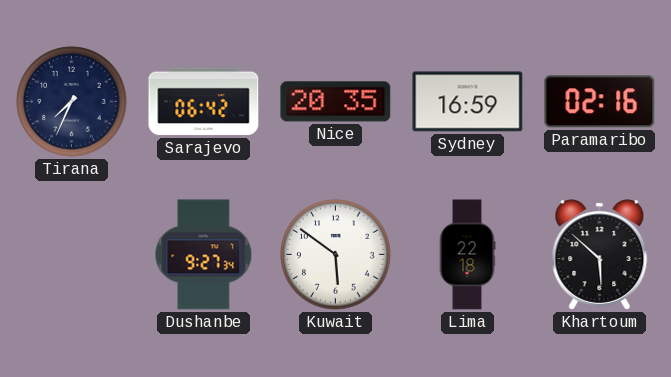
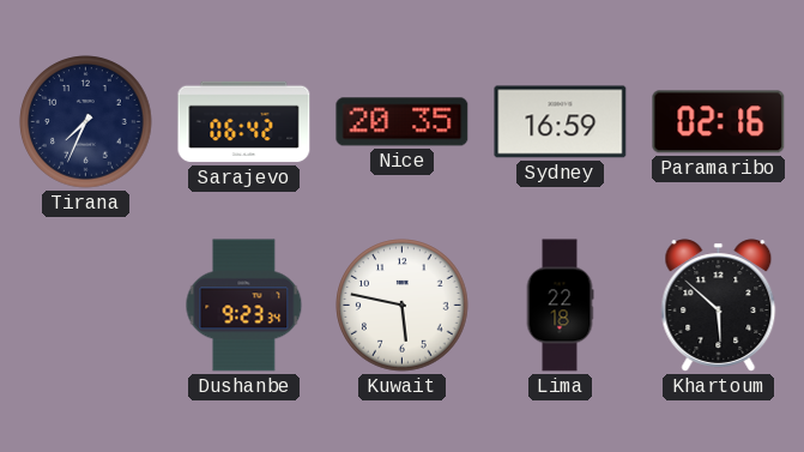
Dushanbe: 9:27 -> 9:23
Kuwait: 5:51 -> 5:47
